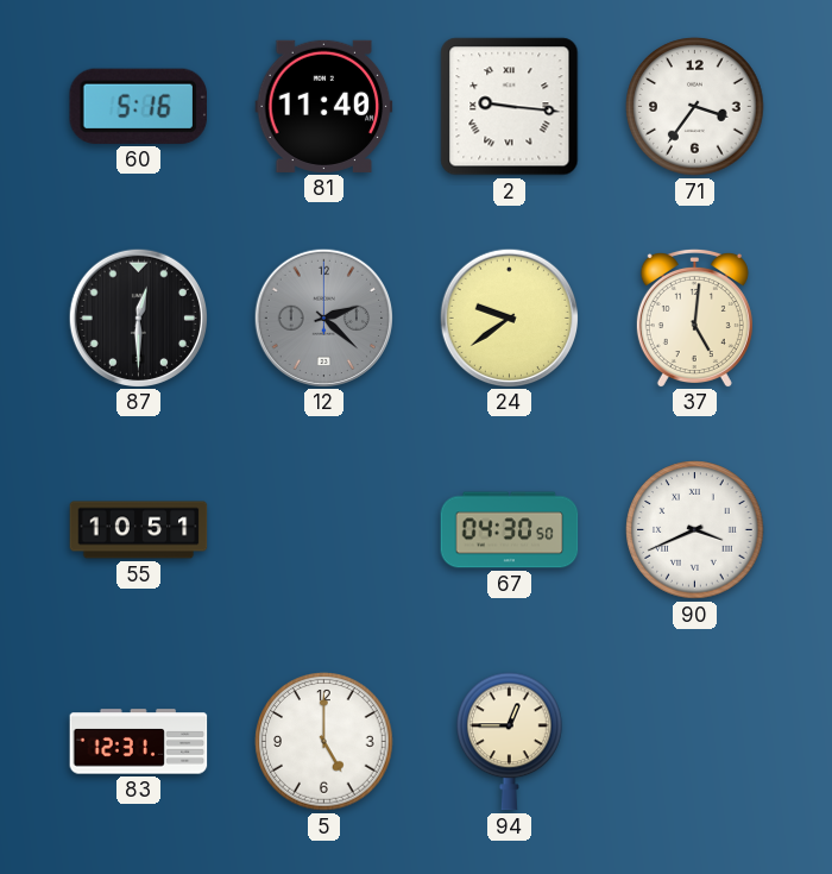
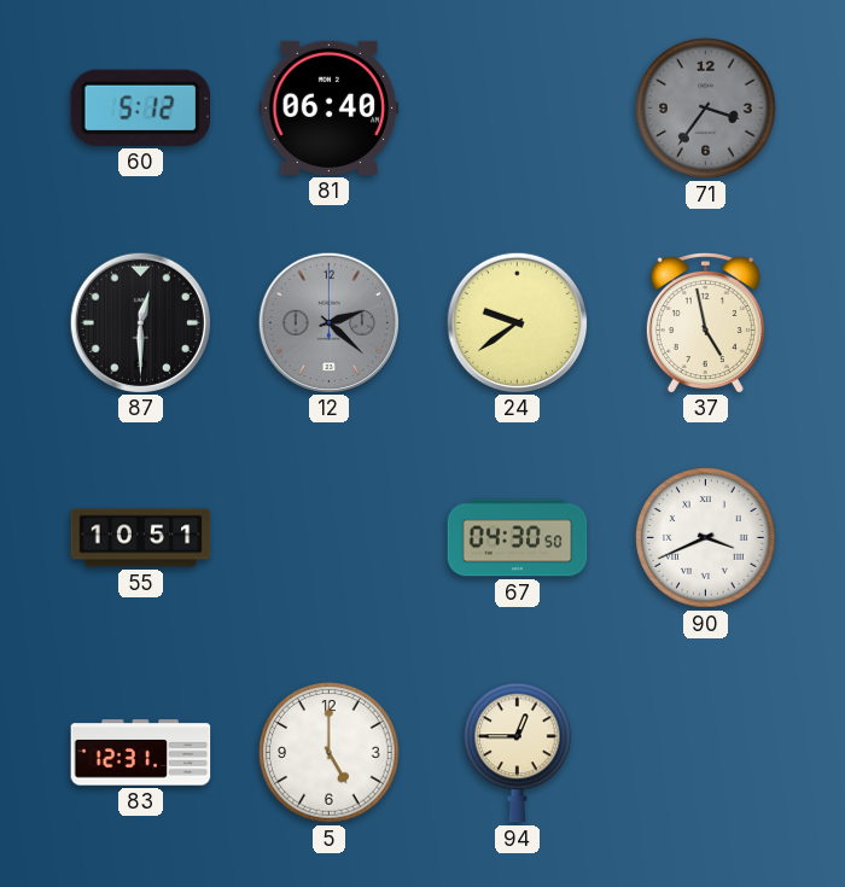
60: 5:16 -> 5:12
81: 11:40 -> 06:40
2: 9:16 -> none
71 dial: white -> grey
37: 5:01 -> 4:58
